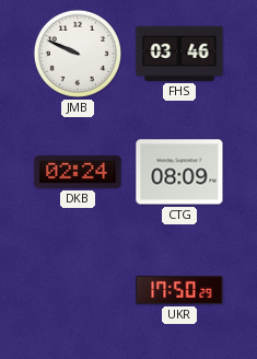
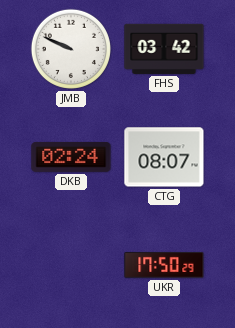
FHS: 03:46 -> 03:42
CTG: 08:09 -> 08:07
